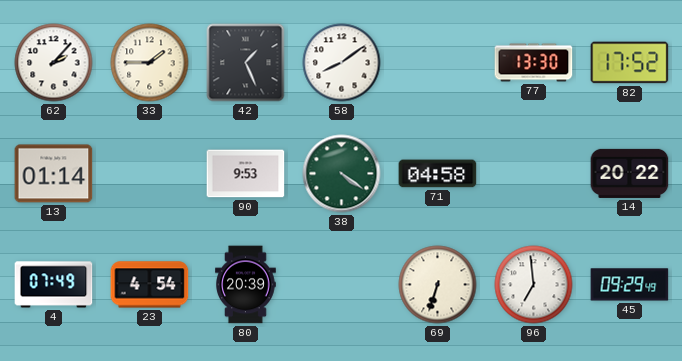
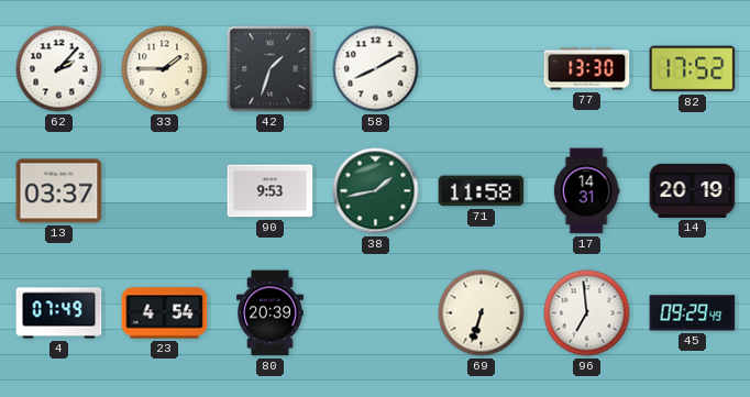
42: 1:26 -> 1:33
58: 8:09 -> 8:10
13: 01:14 -> 03:37
38: 4:21 -> 1:43
71: 04:58 -> 11:58
17: none -> 14:31
14: 20:22 -> 20:19
